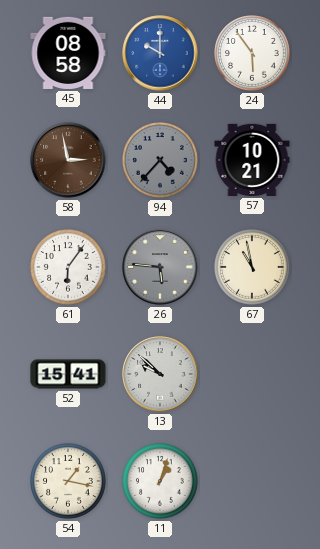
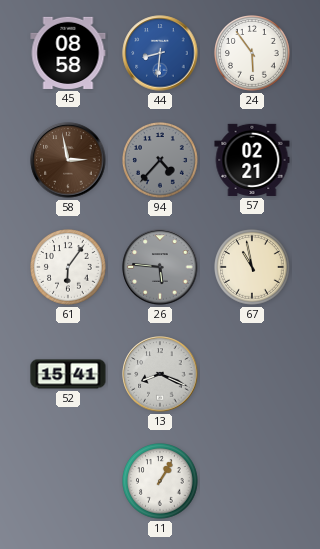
44: 10:00 -> 8:31
57: 10:21 -> 02:21
13: 9:52 -> 8:19
54: 1:17 -> none
11: 1:03 -> 1:05
